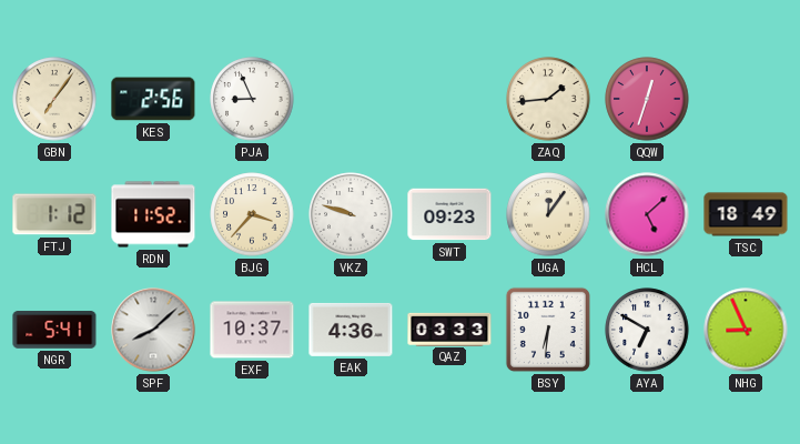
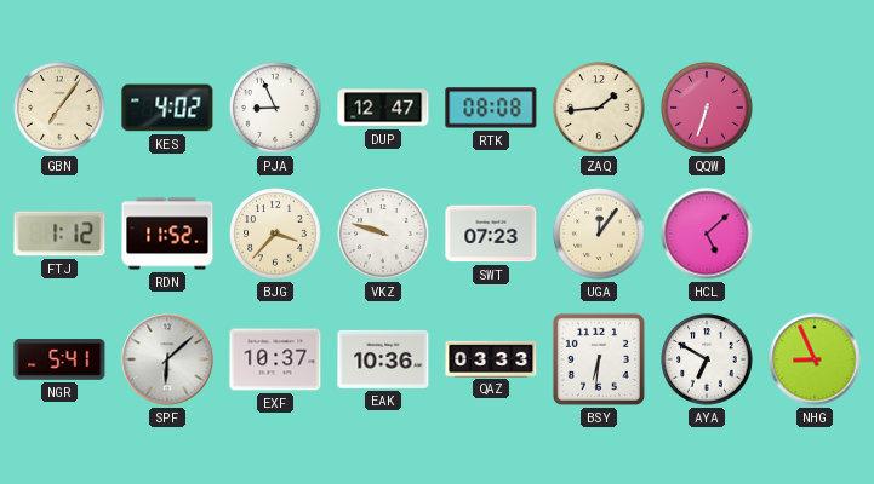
KES: 2:56 -> 4:02
DUP: none -> 12:47
RTK: none -> 08:08
QQW: 12:33 -> 6:33
SWT: 09:23 -> 07:23
TSC: 18:49 -> none
SPF: 8:08 -> 6:08
EAK: 4:36 -> 10:36
